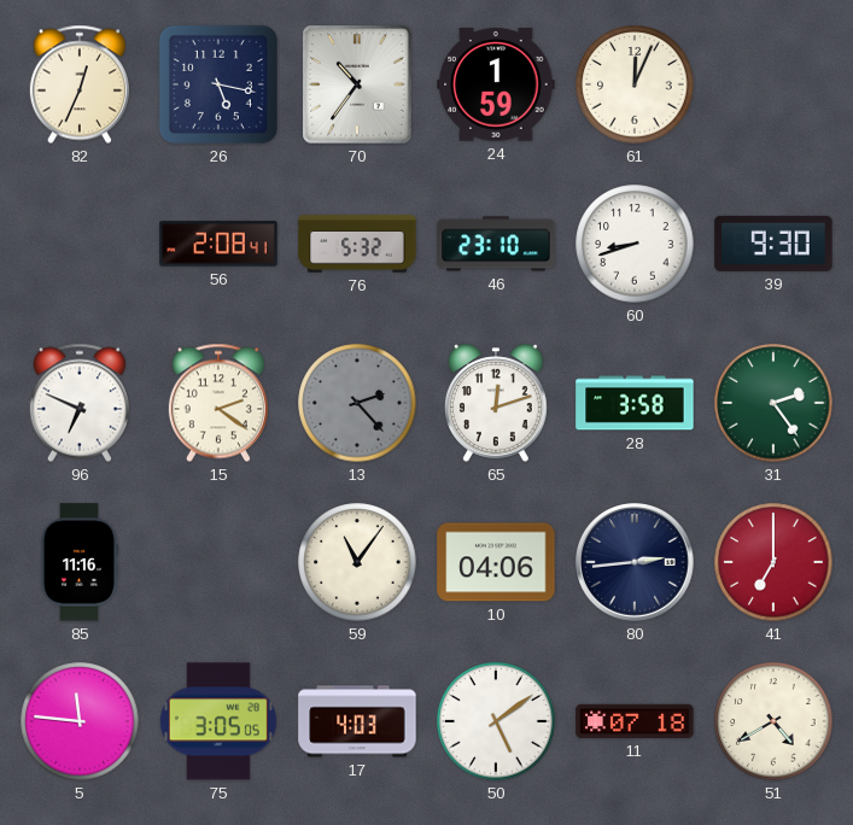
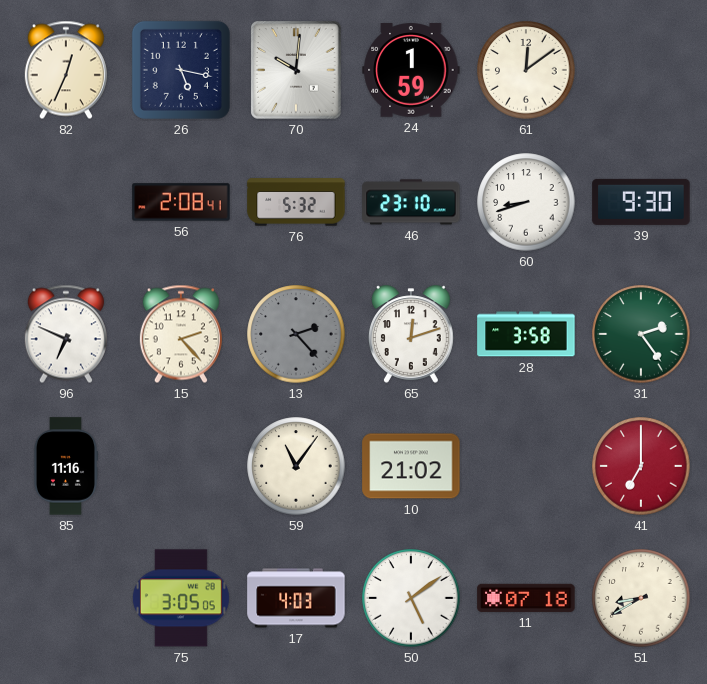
70: 10:36 -> 10:01
61: 12:04 -> 12:09
15: 2:21 -> 2:23
10: 04:06 -> 21:02
80: 2:44 -> none
5: 11:46 -> none
51: 4:40 -> 8:40
